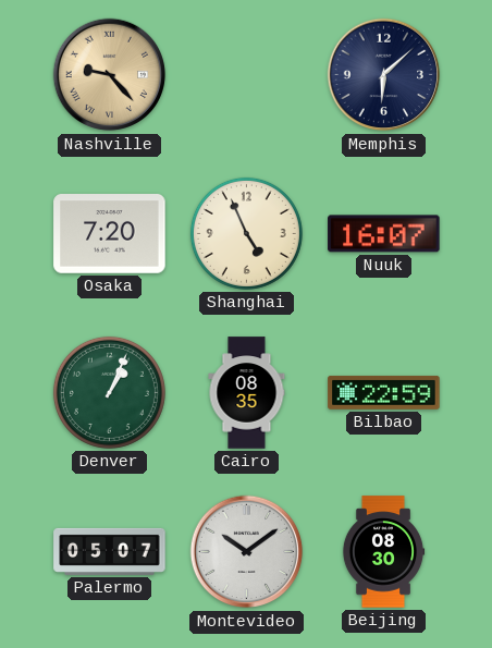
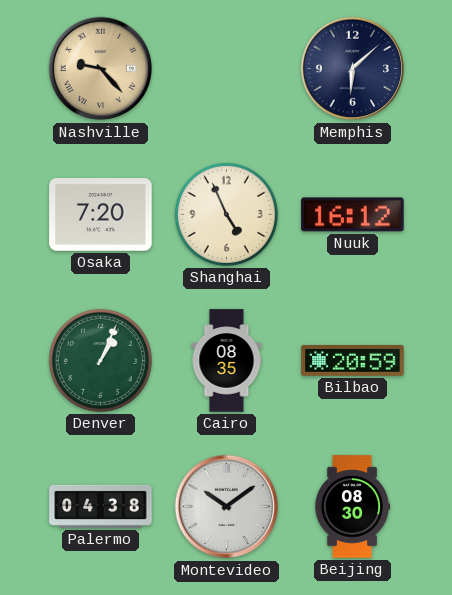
Nuuk: 16:07 -> 16:12
Bilbao: 22:59 -> 20:59
Palermo: 05:07 -> 04:38
